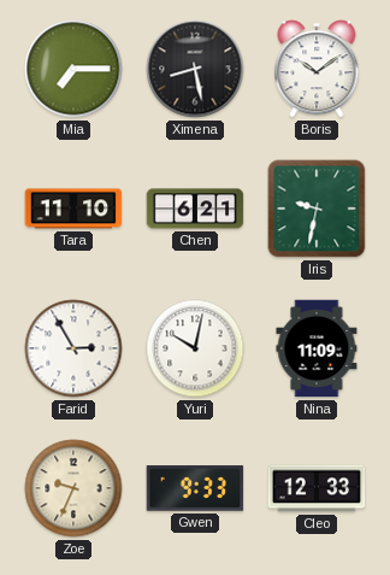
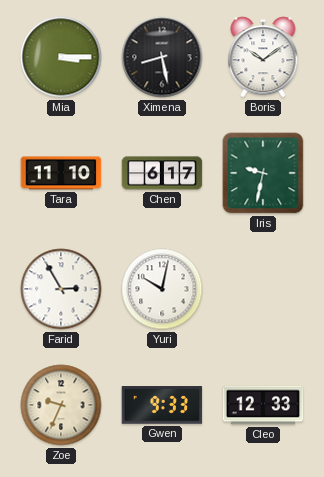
Mia: 7:15 -> 3:15
Chen: 6:21 -> 6:17
Nina: 11:09 -> none
